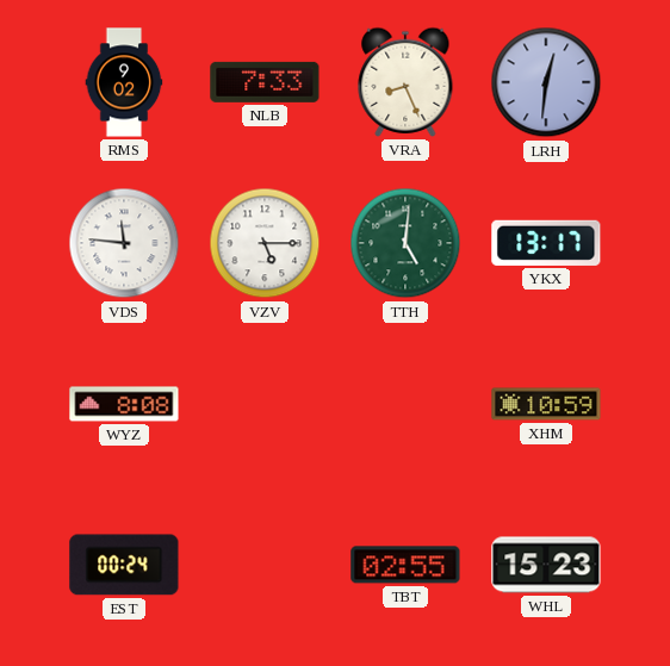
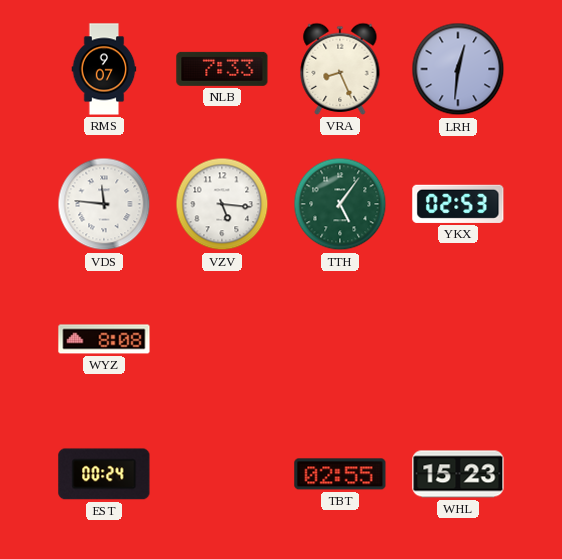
RMS: 9:02 -> 9:07
VZV: 5:15 -> 5:16
TTH: 5:01 -> 5:06
YKX: 13:17 -> 02:53
XHM: 10:59 -> none
